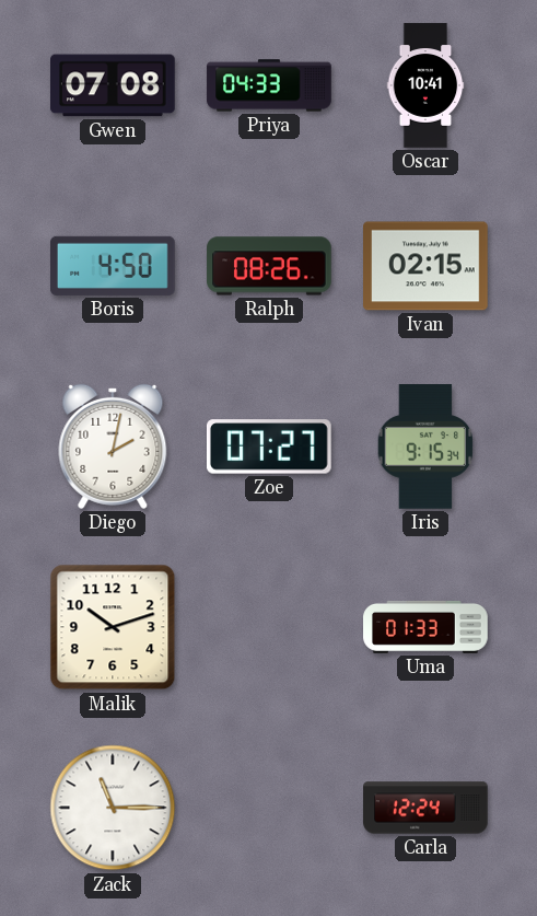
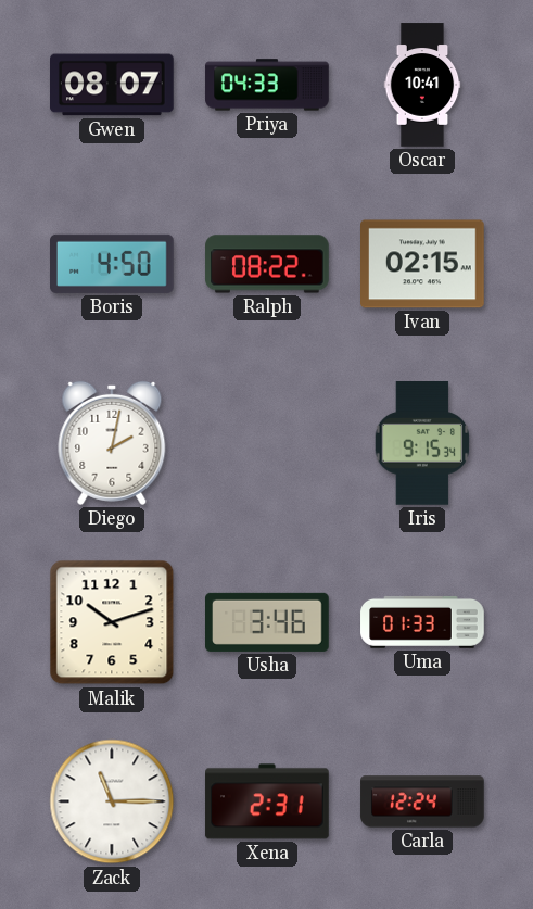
Gwen: 07:08 -> 08:07
Ralph: 08:26 -> 08:22
Zoe: 07:27 -> none
Usha: none -> 3:46
Xena: none -> 2:31
